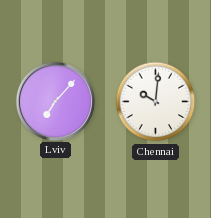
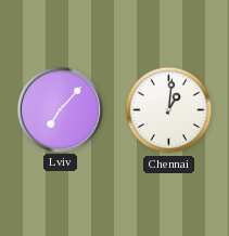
Chennai: 10:01 -> 1:01
